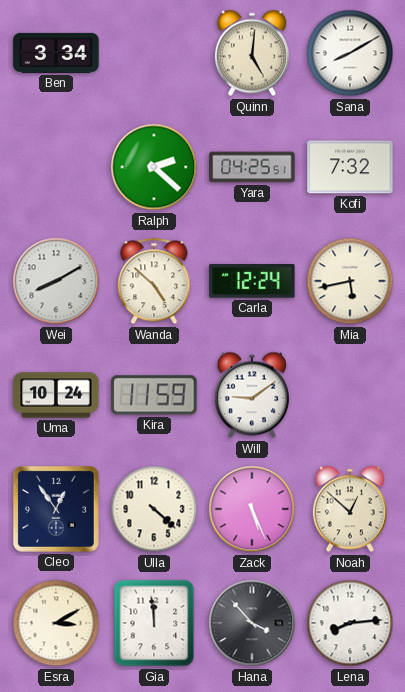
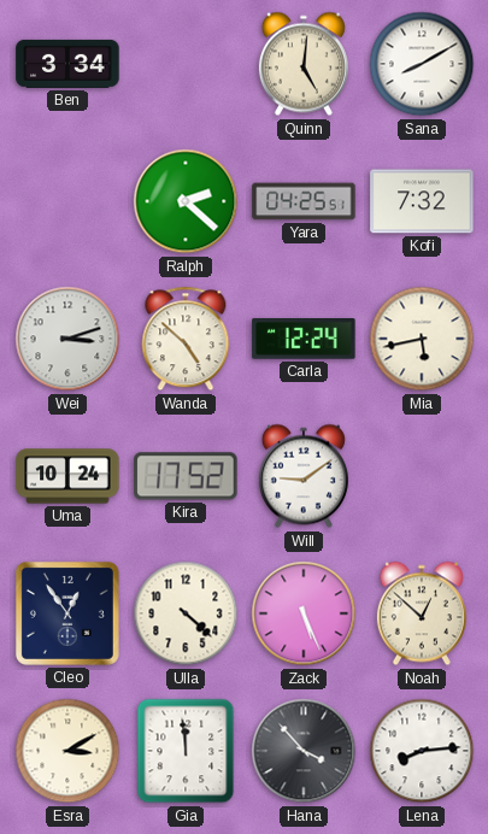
Wei: 8:10 -> 3:12
Kira: 11:59 -> 17:52
